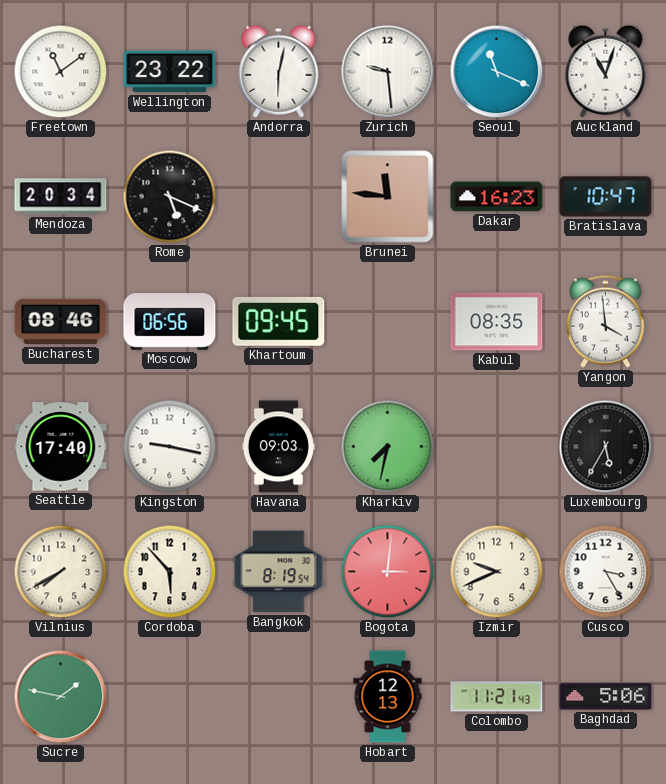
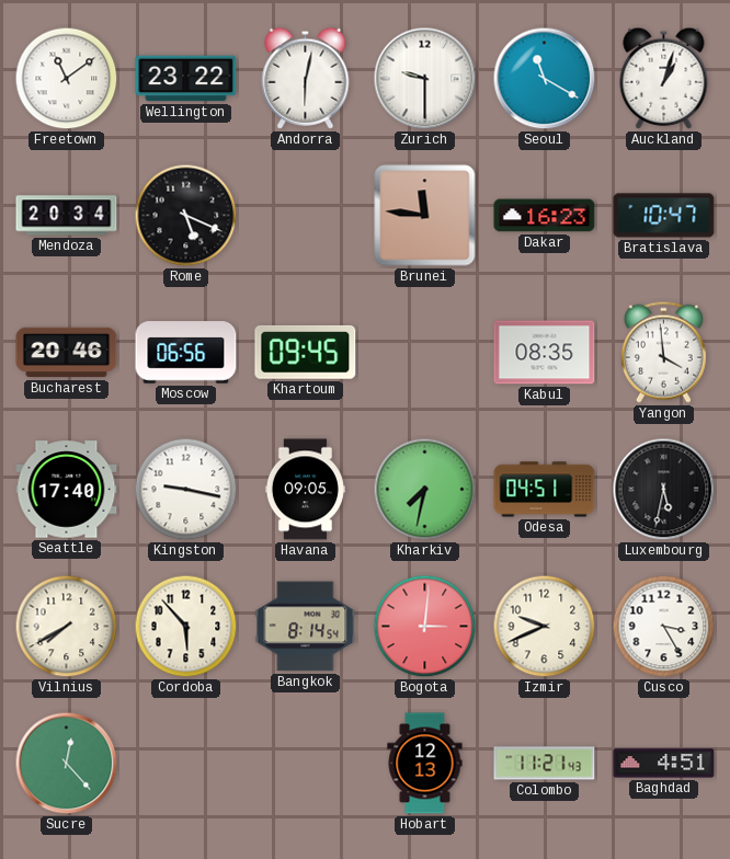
Zurich: 9:29 -> 9:30
Seoul: 11:19 -> 11:20
Auckland: 11:03 -> 1:03
Bucharest: 08:46 -> 20:46
Havana: 09:03 -> 09:05
Odesa: none -> 04:51
Luxembourg: 5:35 -> 5:32
Bangkok: 8:19 -> 8:14
Sucre: 1:47 -> 12:23
Baghdad: 5:06 -> 4:51
